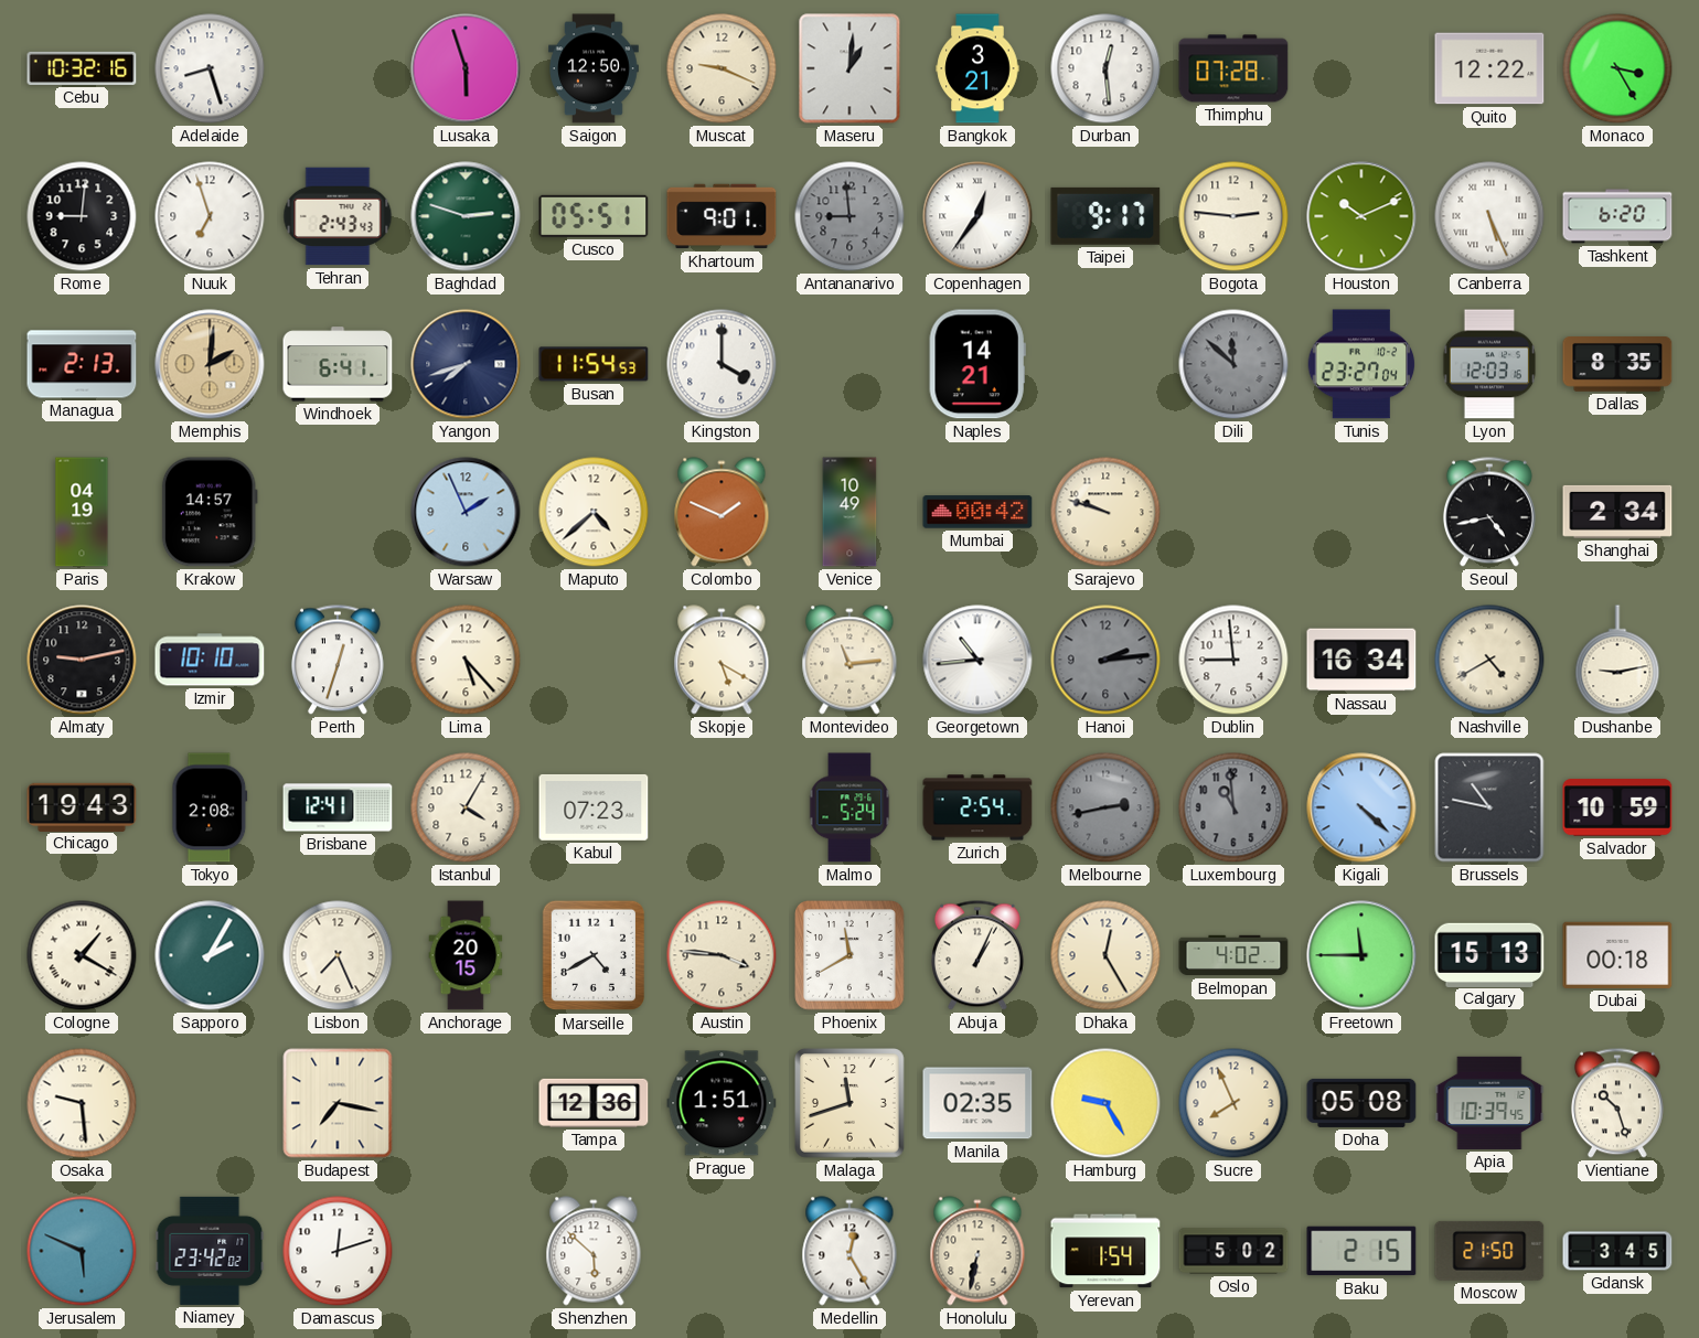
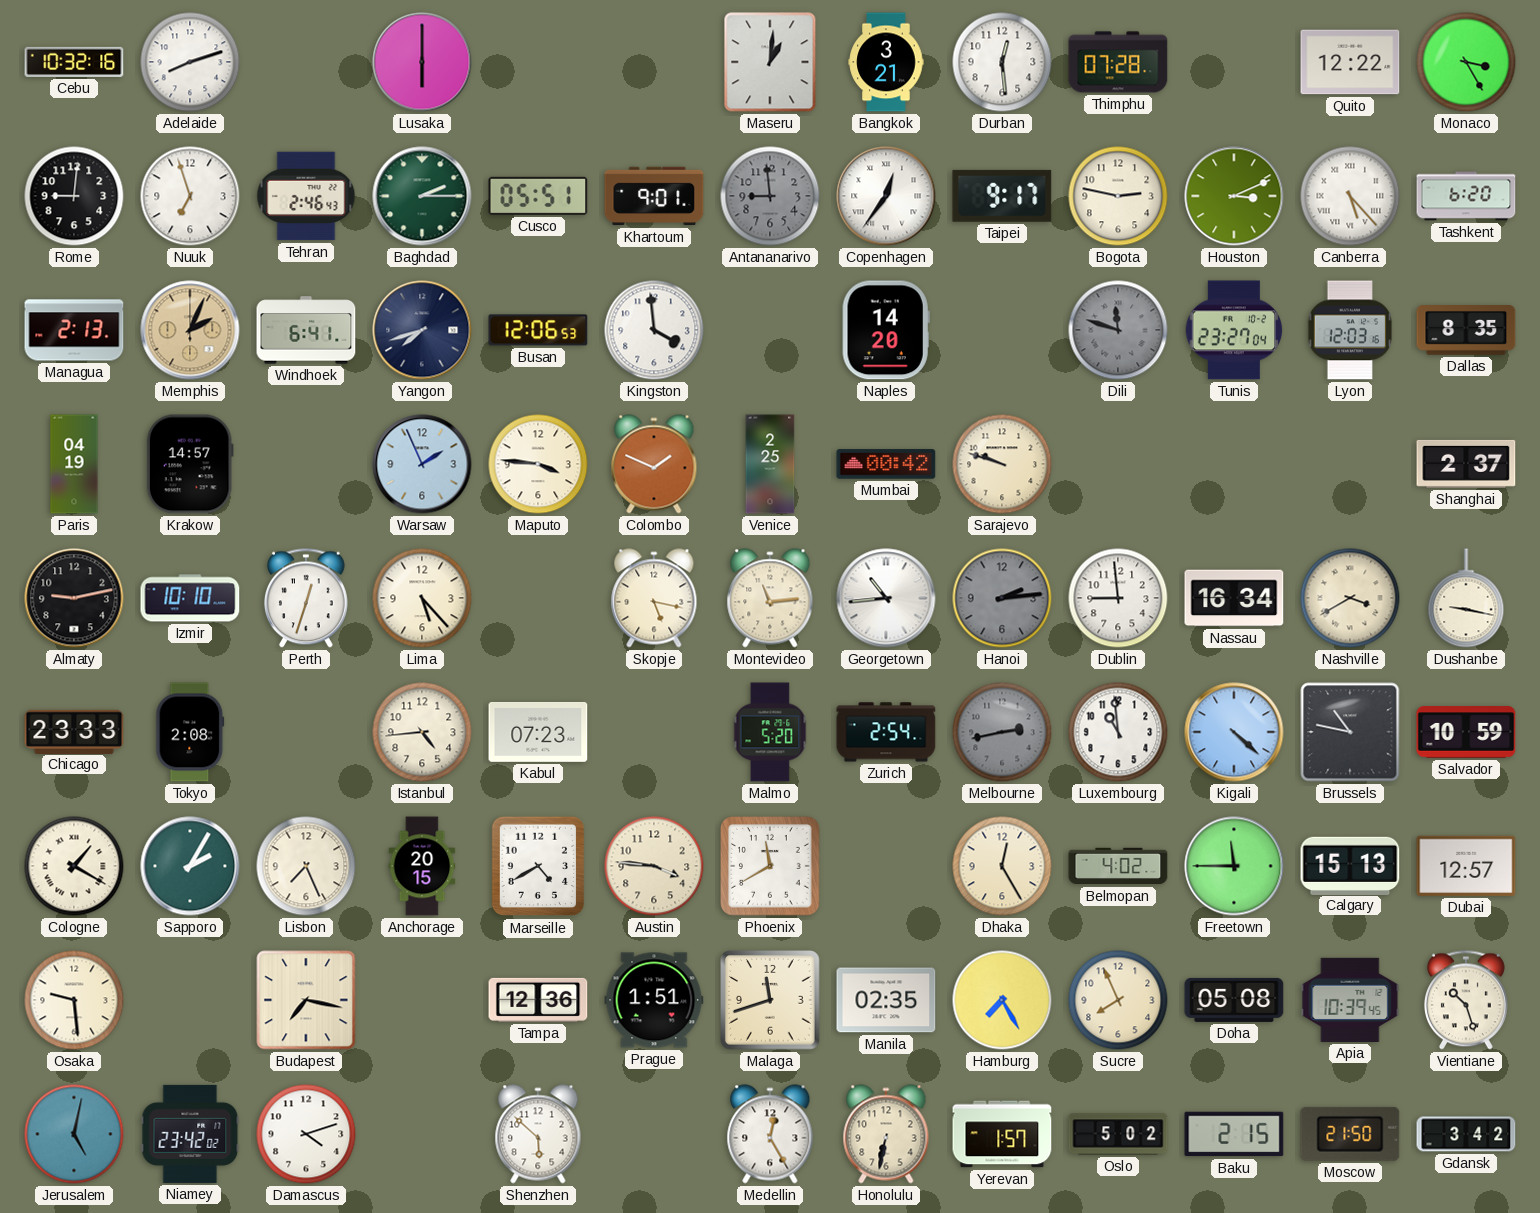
Adelaide: 8:27 -> 8:12
Lusaka: 5:57 -> 6:00
Saigon: 12:50 -> none
Muscat: 9:19 -> none
Tehran: 2:43 -> 2:46
Baghdad: 2:48 -> 2:15
Bogota: 2:46 -> 2:47
Houston: 10:11 -> 3:11
Canberra: 5:26 -> 5:23
Memphis: 2:01 -> 2:04
Busan: 11:54 -> 12:06
Kingston: 4:00 -> 3:59
Naples: 14:21 -> 14:20
Dili: 11:52 -> 11:48
Maputo: 4:38 -> 3:46
Venice: 10:49 -> 2:25
Seoul: 4:43 -> none
Shanghai: 2:34 -> 2:37
Skopje: 5:20 -> 5:17
Nashville: 4:40 -> 3:40
Dushanbe: 9:13 -> 9:17
Chicago: 19:43 -> 23:33
Brisbane: 12:41 -> none
Istanbul: 4:05 -> 4:44
Malmo: 5:24 -> 5:20
Luxembourg dial: grey -> white
Abuja: 1:04 -> none
Dubai: 00:18 -> 12:57
Hamburg: 9:25 -> 7:25
Jerusalem: 5:49 -> 5:02
Damascus: 12:12 -> 4:12
Yerevan: 1:54 -> 1:57
Gdansk: 3:45 -> 3:42
